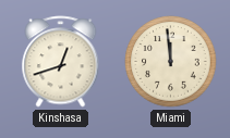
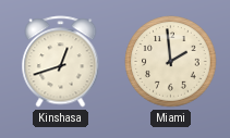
Miami: 11:59 -> 1:59
